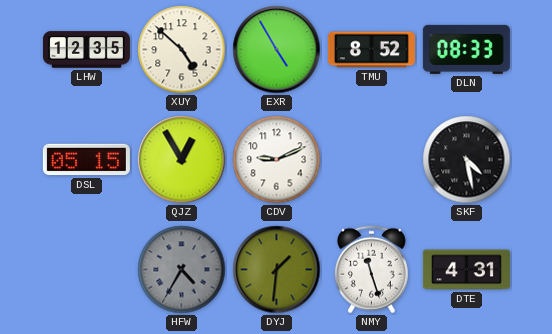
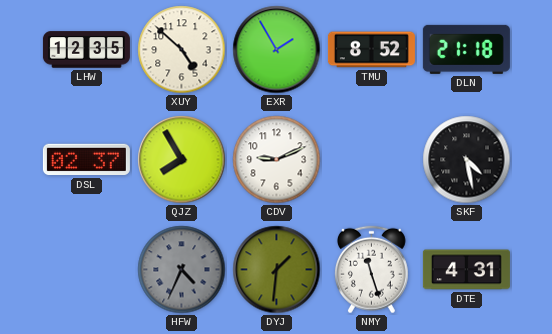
EXR: 4:55 -> 1:55
DLN: 08:33 -> 21:18
DSL: 05:15 -> 02:37
QJZ: 12:55 -> 7:55
HFW: 4:35 -> 4:34
